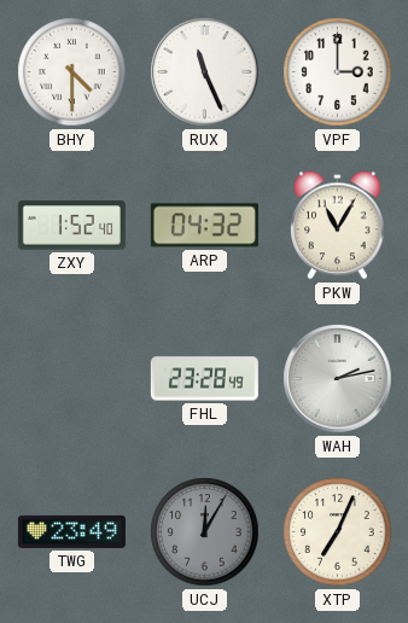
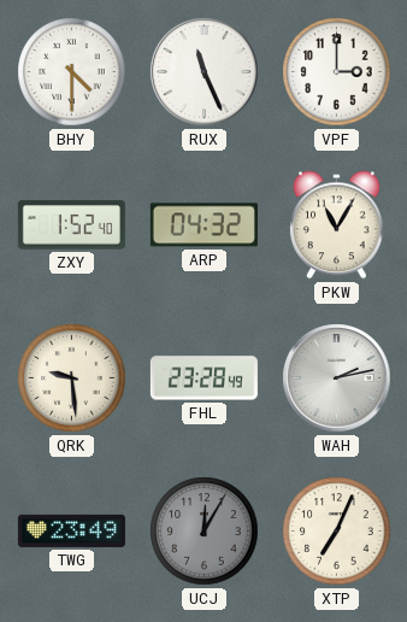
QRK: none -> 9:29
